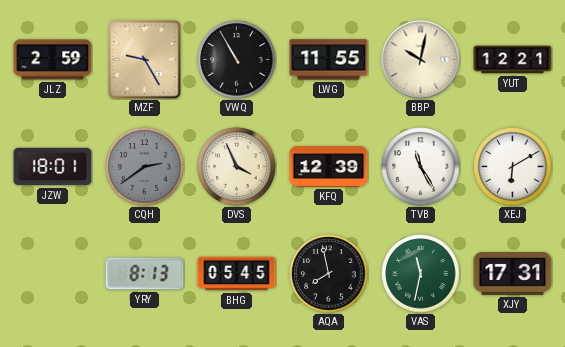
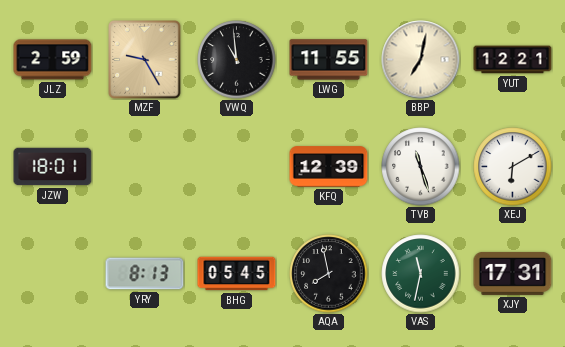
VWQ: 10:55 -> 10:59
BBP: 10:02 -> 7:02
CQH: 2:39 -> none
DVS: 3:56 -> none
TVB: 11:25 -> 11:27
